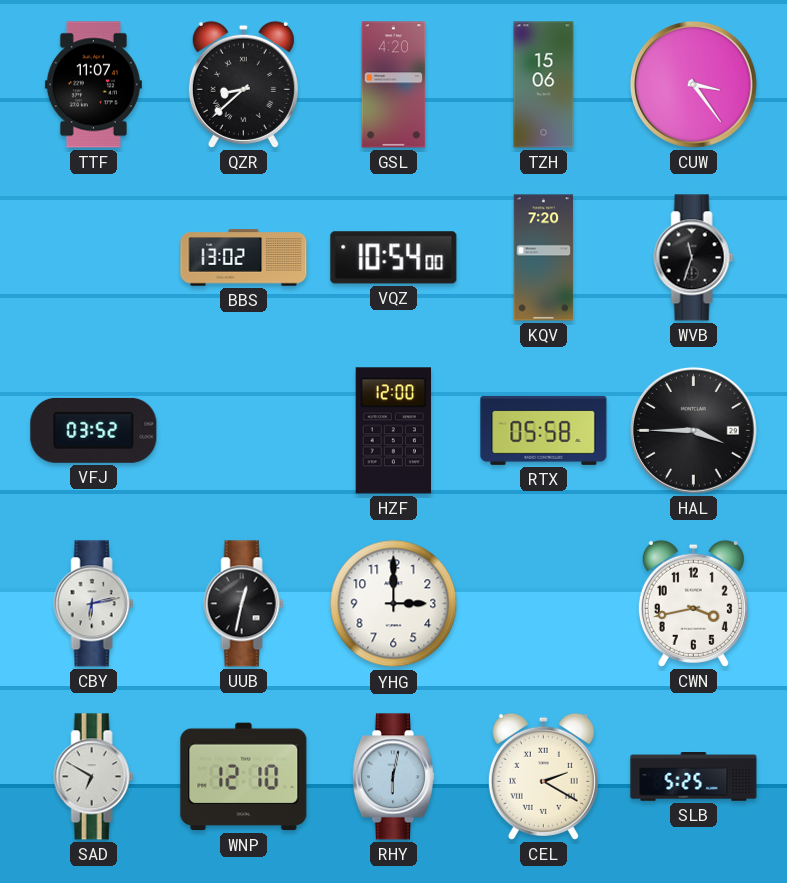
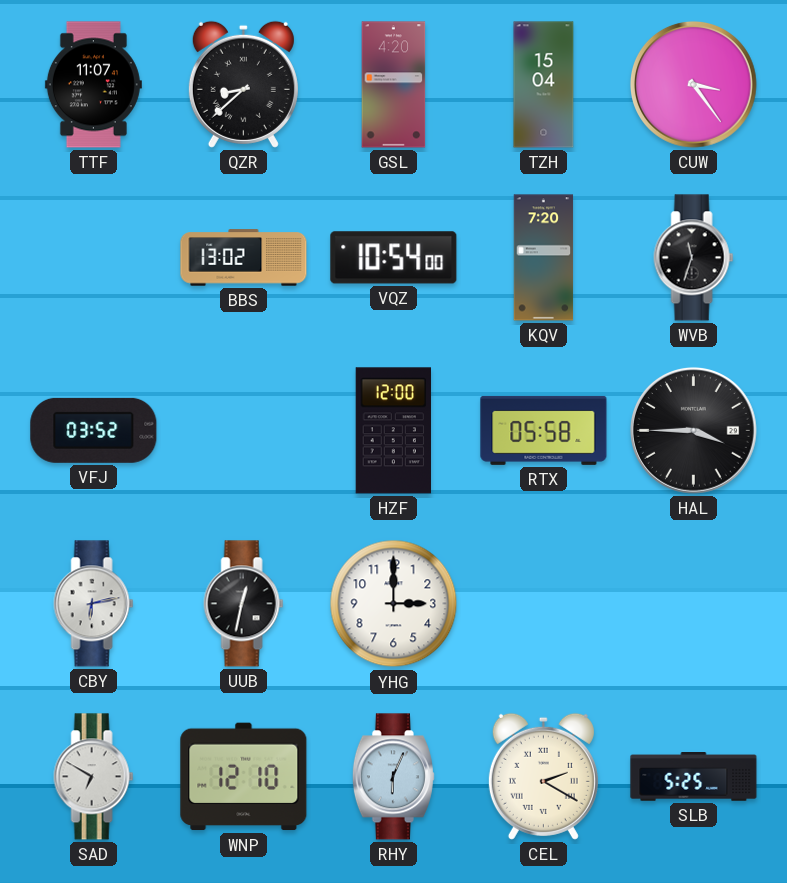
TZH: 15:06 -> 15:04
CWN: 3:43 -> none
RHY: 6:02 -> 6:04
